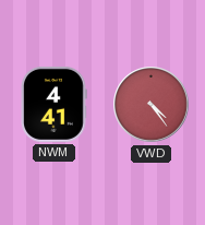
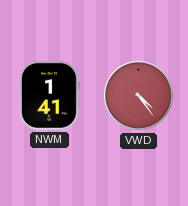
NWM: 4:41 -> 1:41
